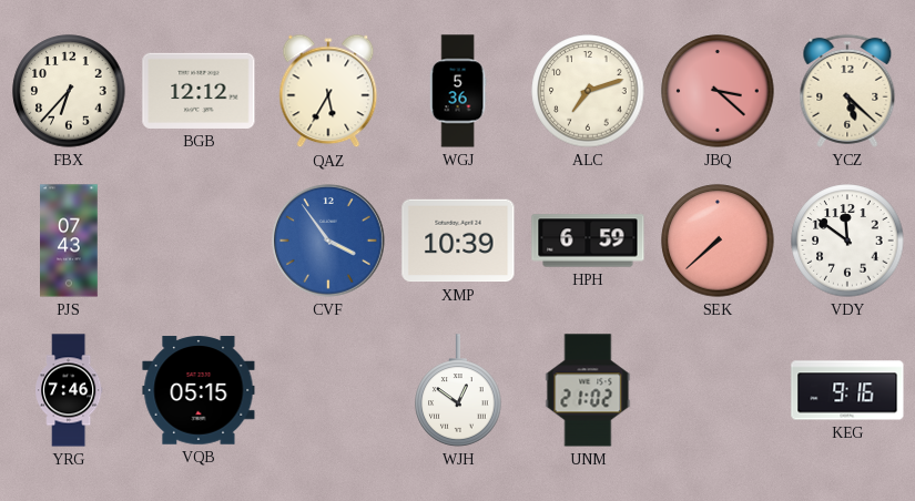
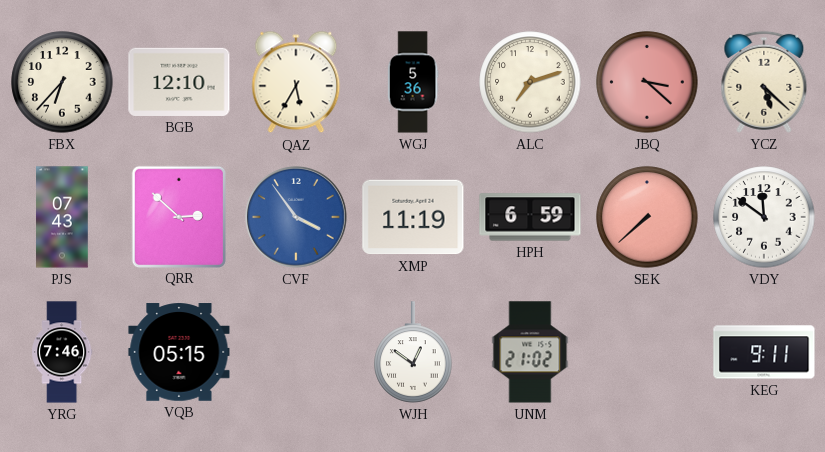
BGB: 12:12 -> 12:10
QRR: none -> 2:52
XMP: 10:39 -> 11:19
KEG: 9:16 -> 9:11
